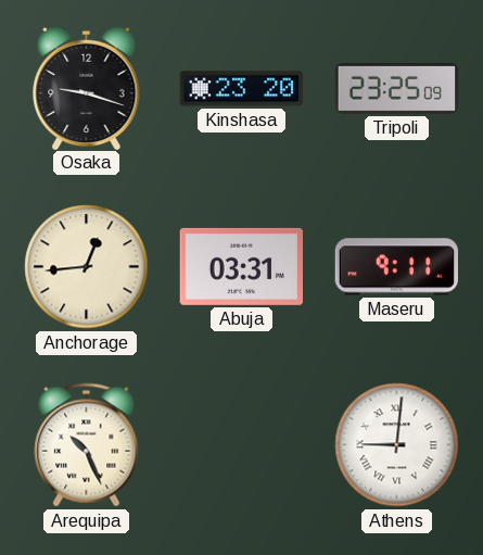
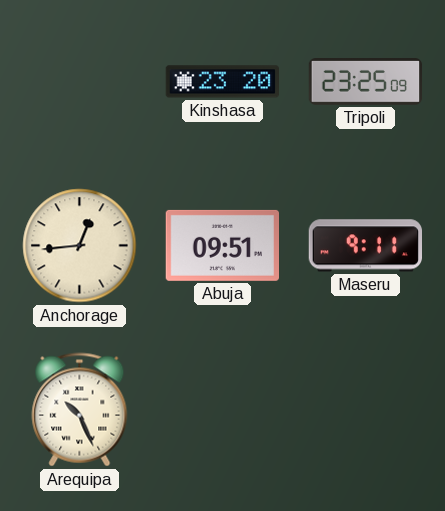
Osaka: 9:18 -> none
Abuja: 03:31 -> 09:51
Athens: 9:01 -> none
